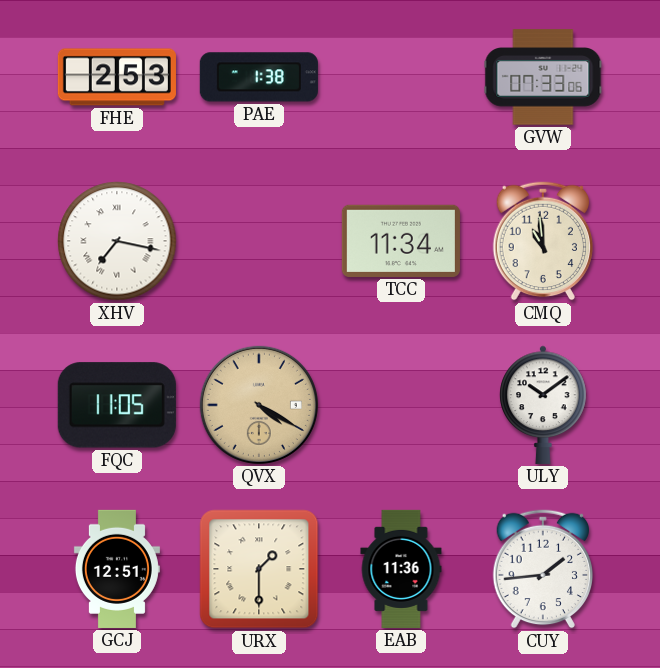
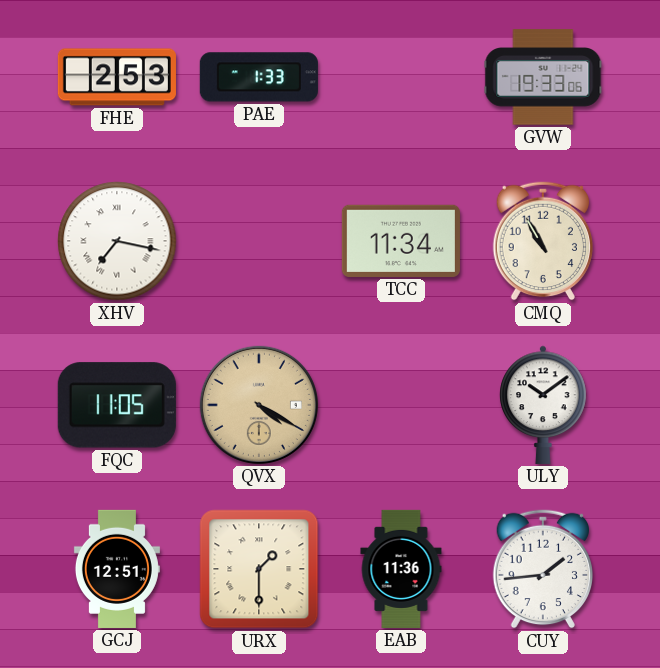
PAE: 1:38 -> 1:33
GVW: 07:33 -> 19:33
CMQ: 10:59 -> 10:55
